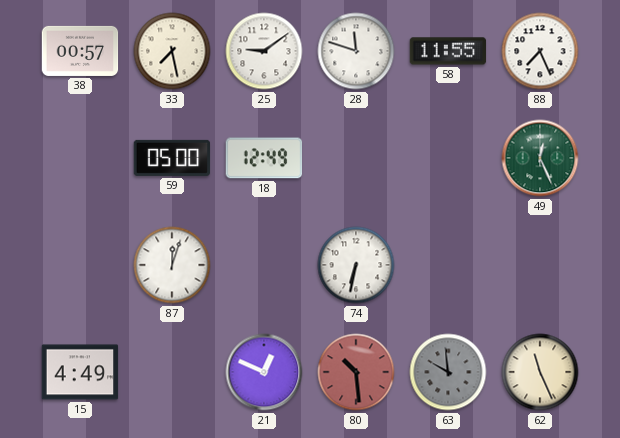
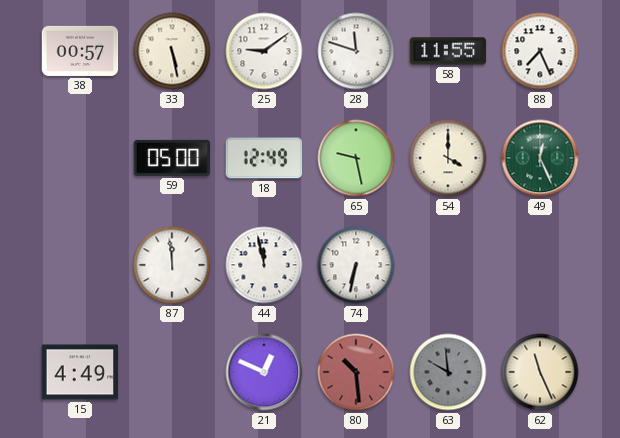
33: 7:28 -> 5:28
65: none -> 9:28
54: none -> 4:00
87: 12:03 -> 11:59
44: none -> 11:58
